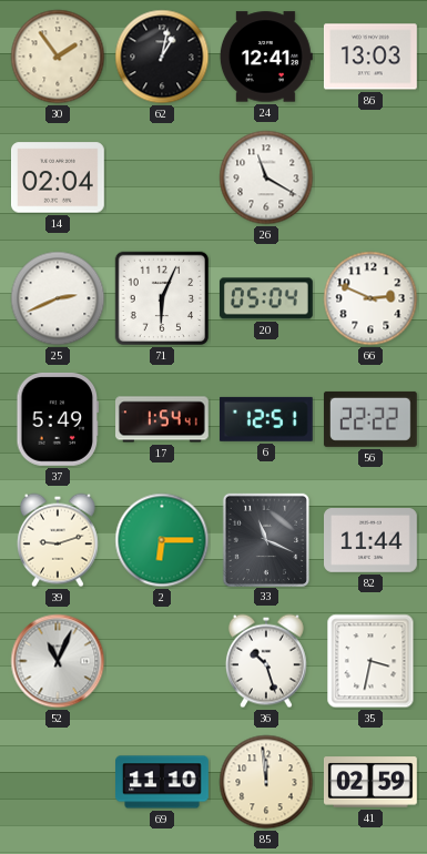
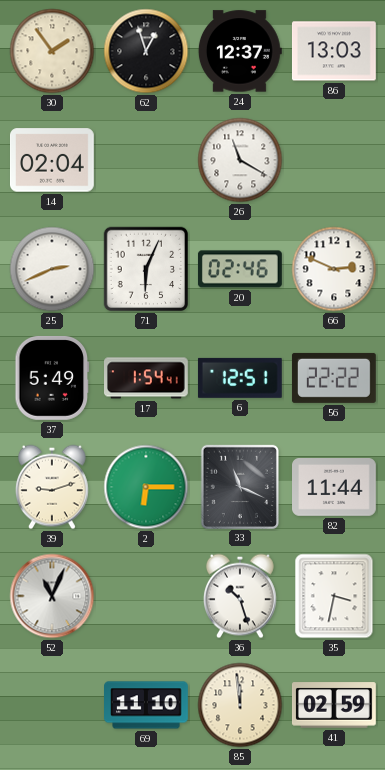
62: 1:02 -> 12:57
24: 12:41 -> 12:37
20: 05:04 -> 02:46
